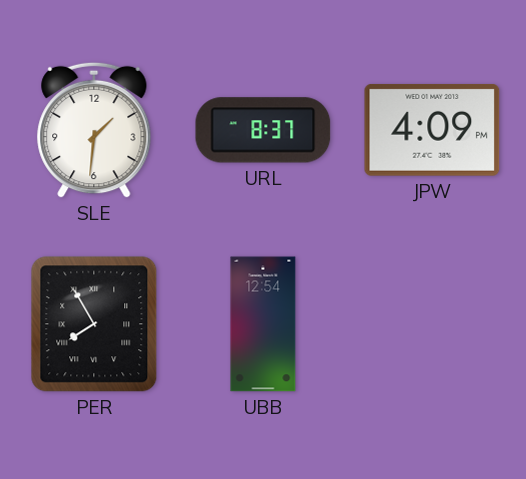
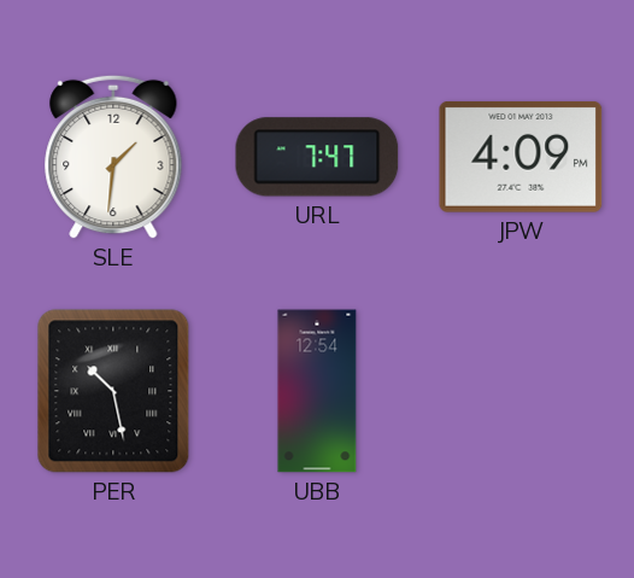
URL: 8:37 -> 7:47
PER: 7:55 -> 10:28
